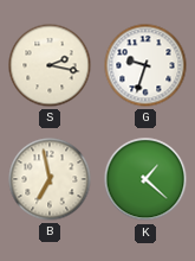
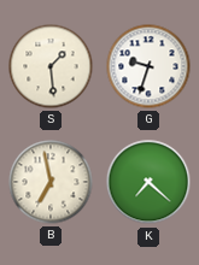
S: 2:17 -> 1:29
K: 1:22 -> 7:22
